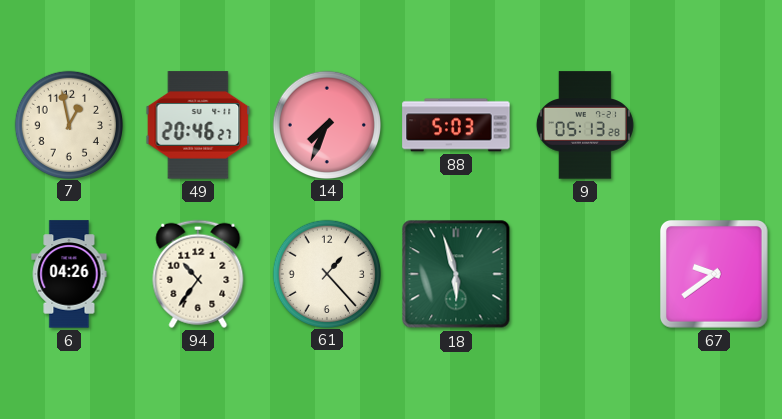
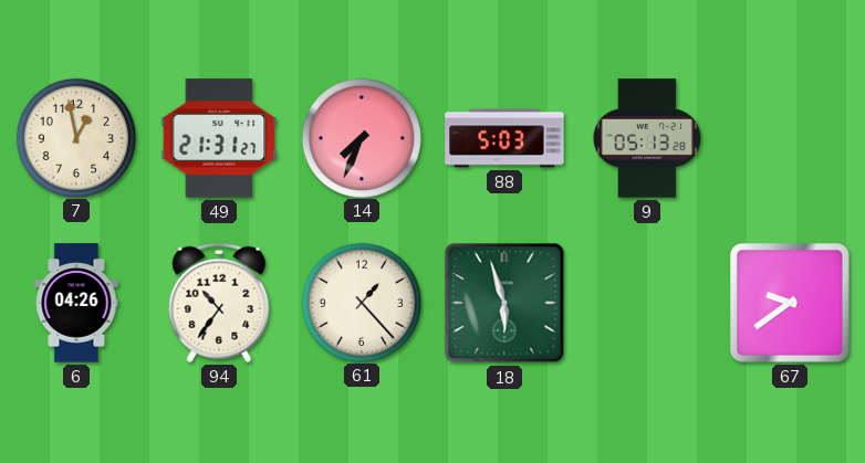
49: 20:46 -> 21:31
